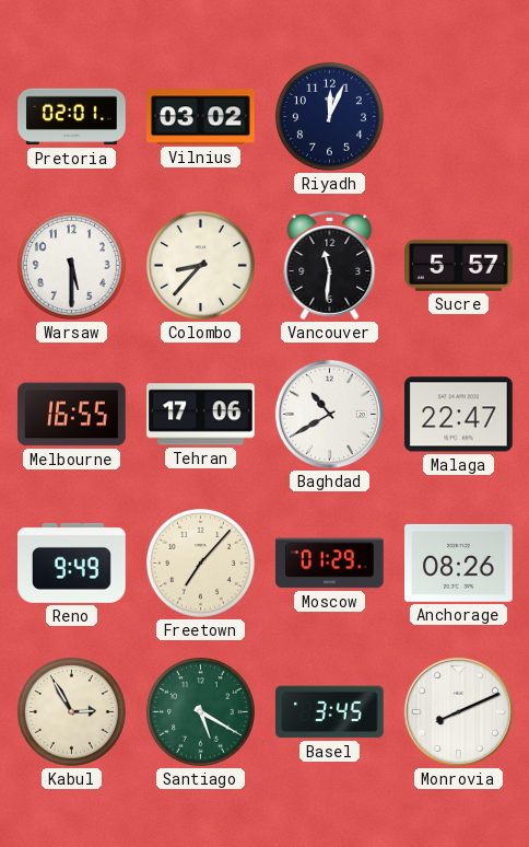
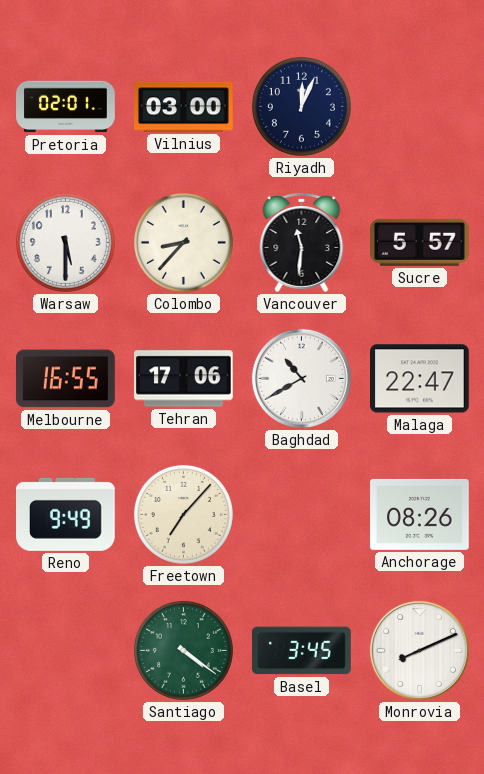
Vilnius: 03:02 -> 03:00
Moscow: 01:29 -> none
Kabul: 2:55 -> none
Santiago: 5:20 -> 4:21
